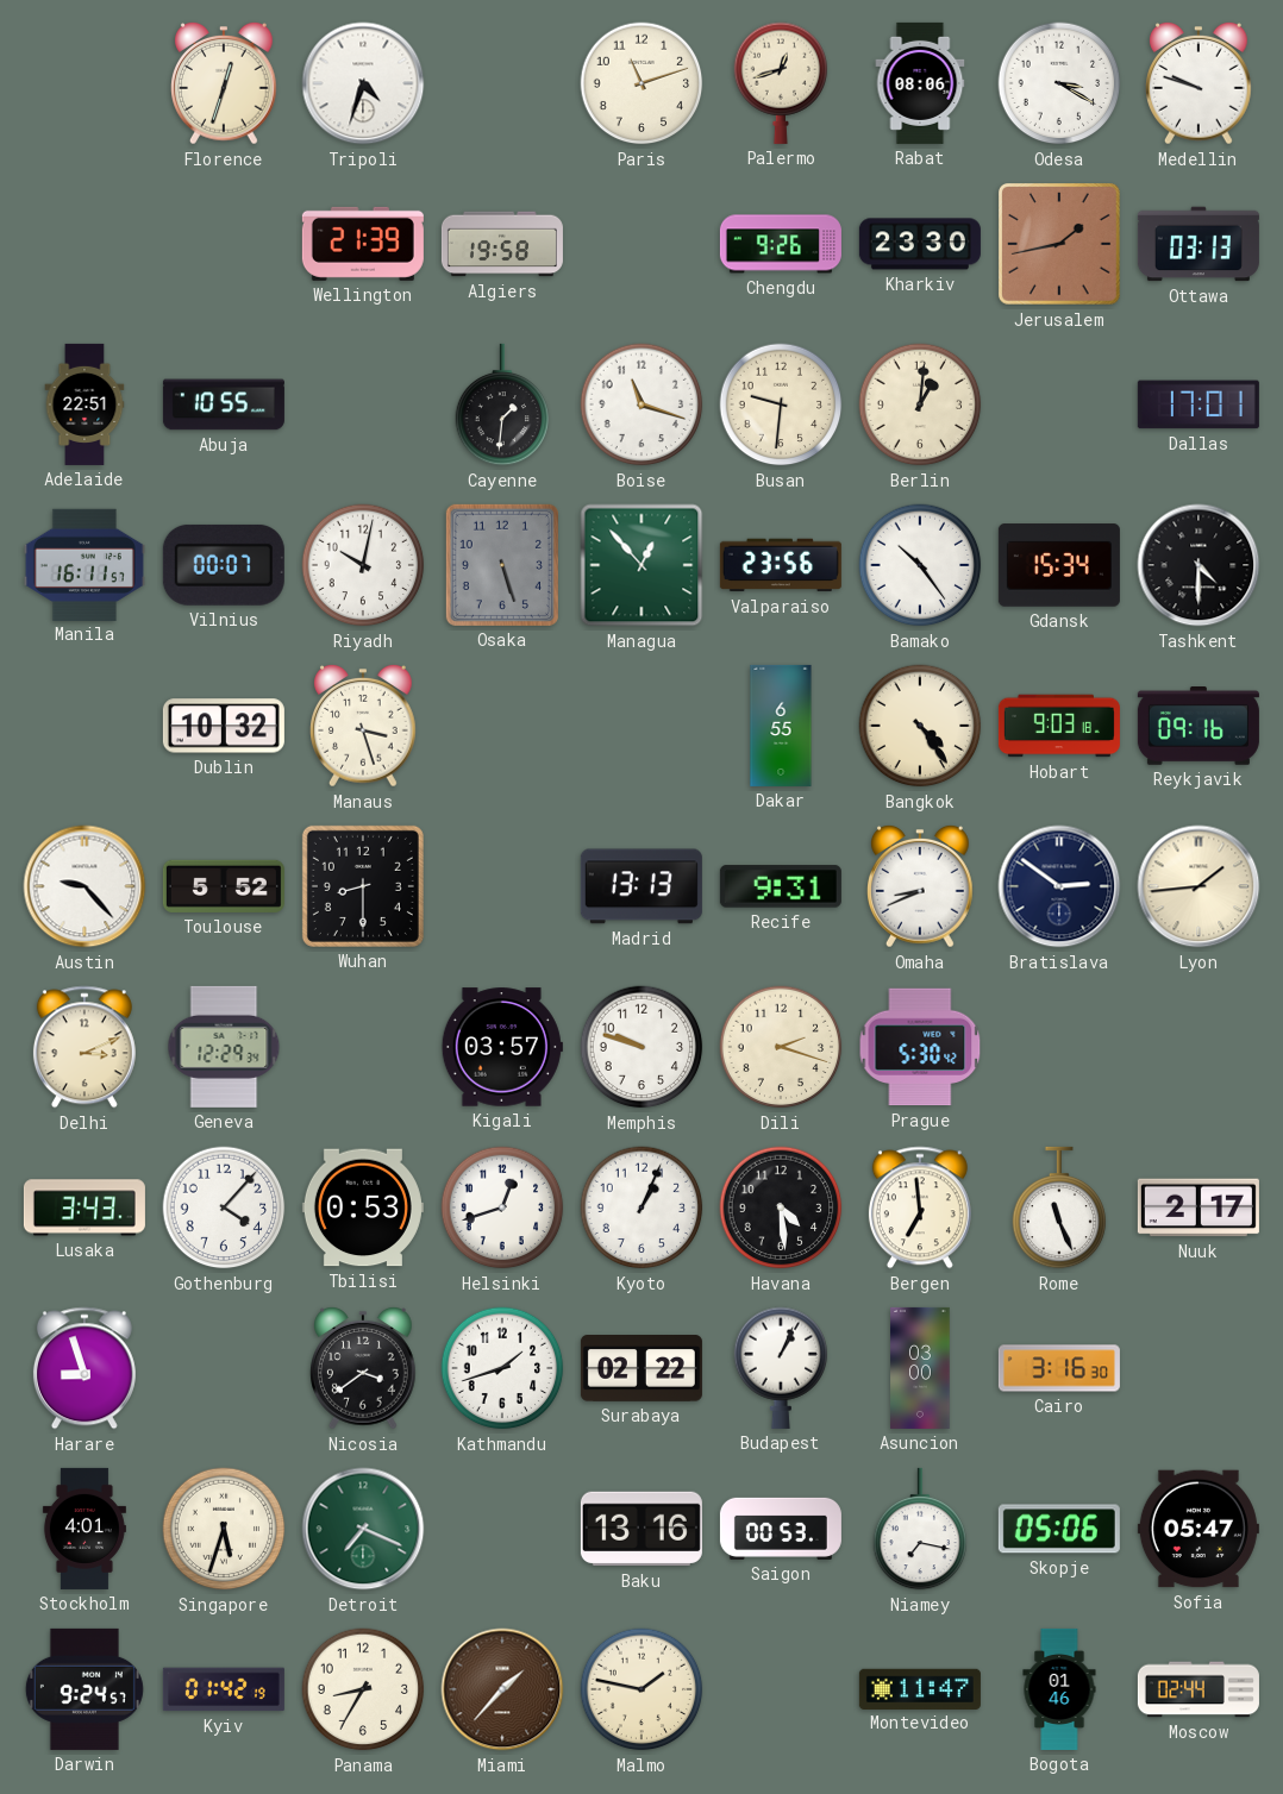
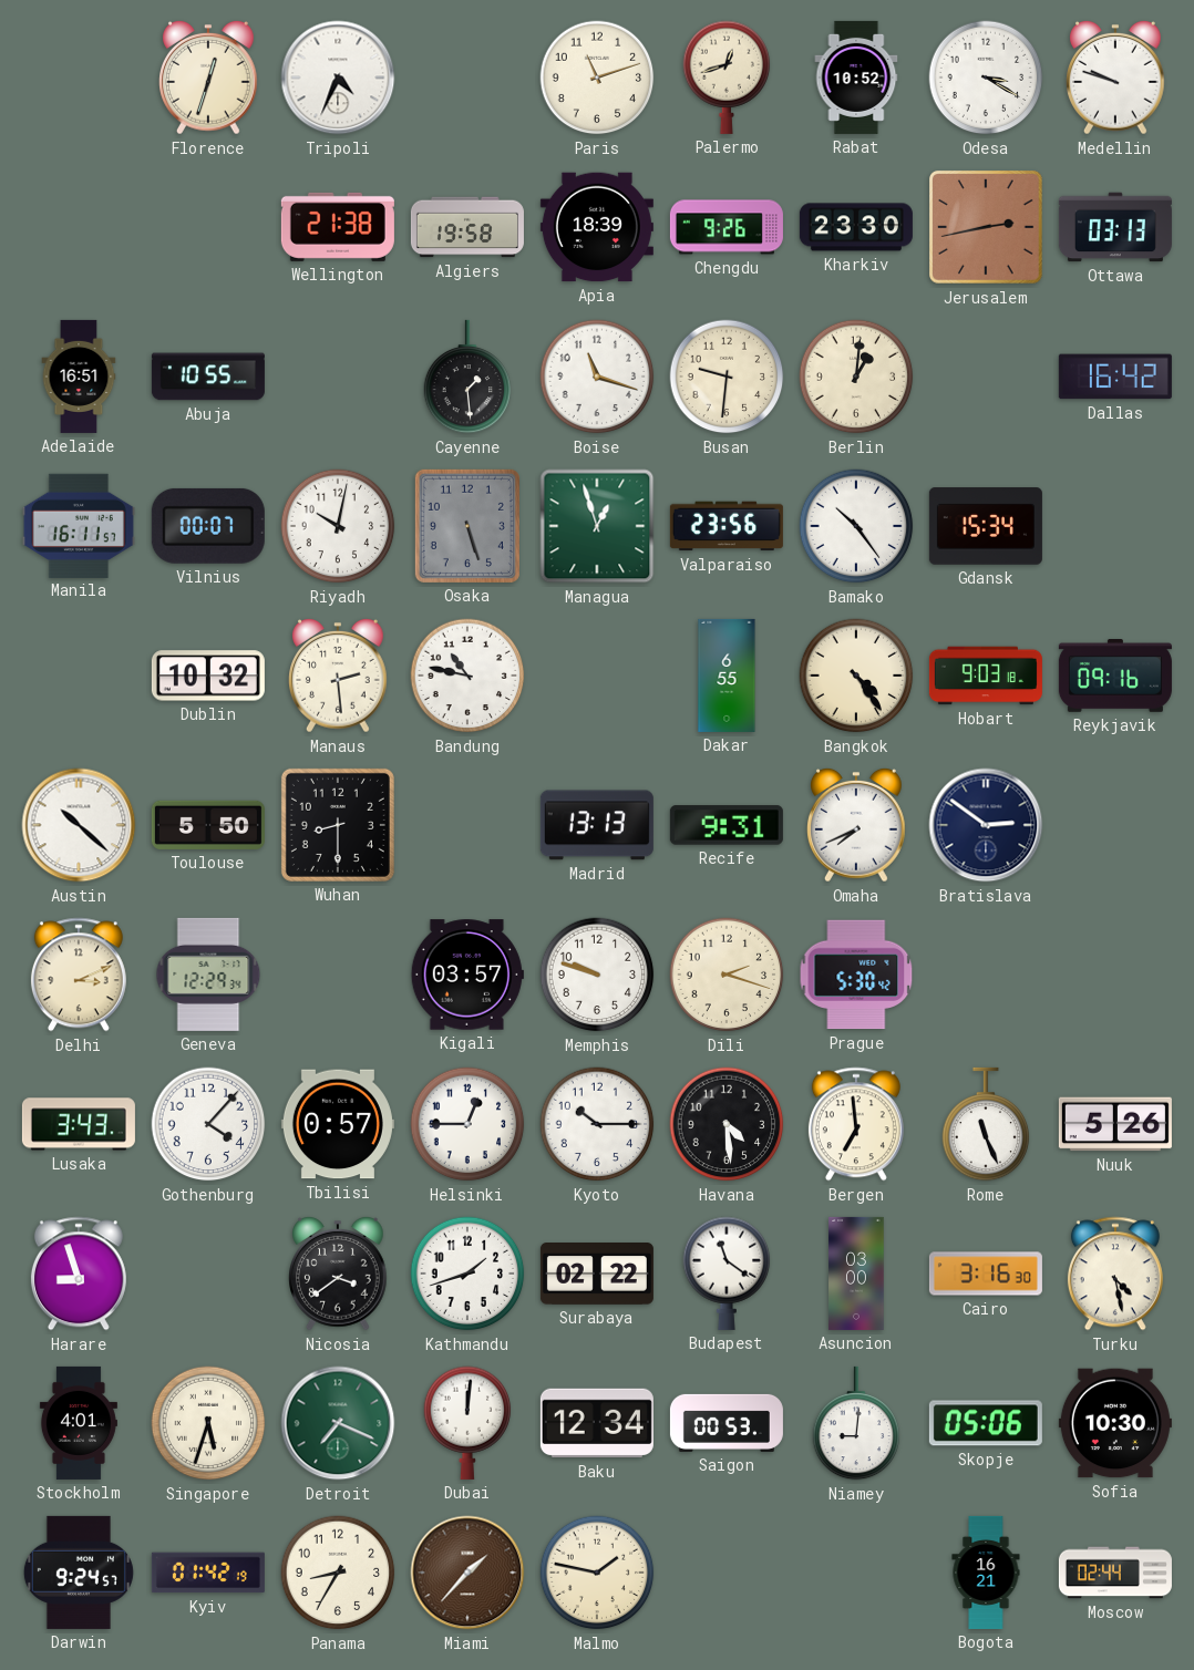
Tripoli: 4:33 -> 4:34
Rabat: 08:06 -> 10:52
Wellington: 21:39 -> 21:38
Apia: none -> 18:39
Jerusalem: 1:43 -> 2:43
Adelaide: 22:51 -> 16:51
Cayenne: 1:31 -> 1:29
Dallas: 17:01 -> 16:42
Managua: 12:53 -> 12:57
Tashkent: 4:30 -> none
Manaus: 3:27 -> 2:29
Bandung: none -> 10:47
Austin: 9:23 -> 10:22
Toulouse: 5:52 -> 5:50
Omaha: 8:41 -> 7:41
Lyon: 1:44 -> none
Tbilisi: 0:53 -> 0:57
Helsinki: 12:42 -> 12:45
Kyoto: 1:04 -> 10:15
Nuuk: 2:17 -> 5:26
Budapest: 1:04 -> 11:21
Turku: none -> 4:28
Dubai: none -> 12:01
Baku: 13:16 -> 12:34
Niamey: 7:17 -> 9:01
Sofia: 05:47 -> 10:30
Montevideo: 11:47 -> none
Bogota: 01:46 -> 16:21
